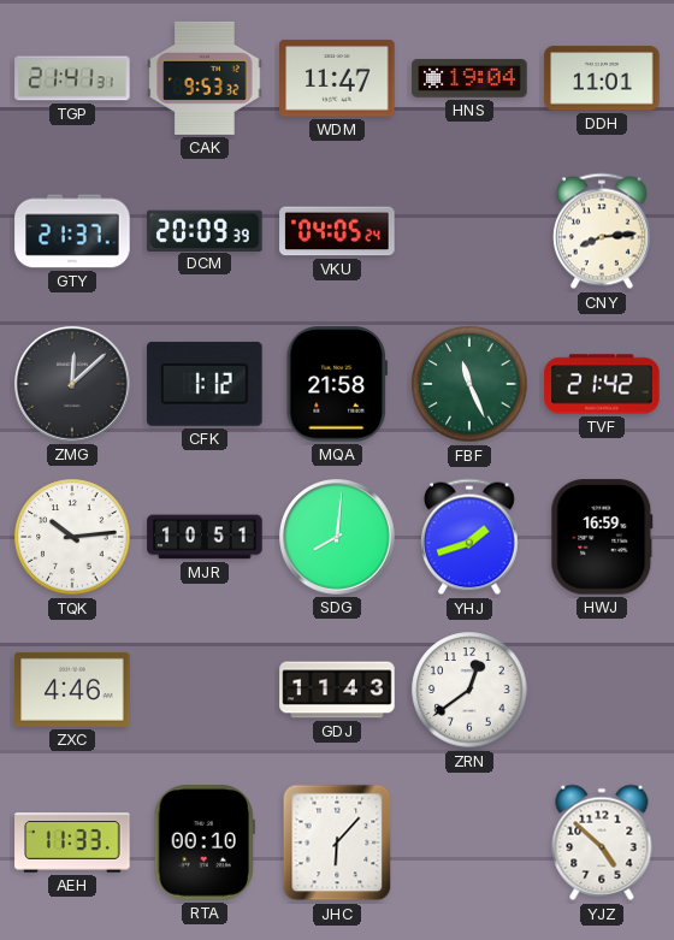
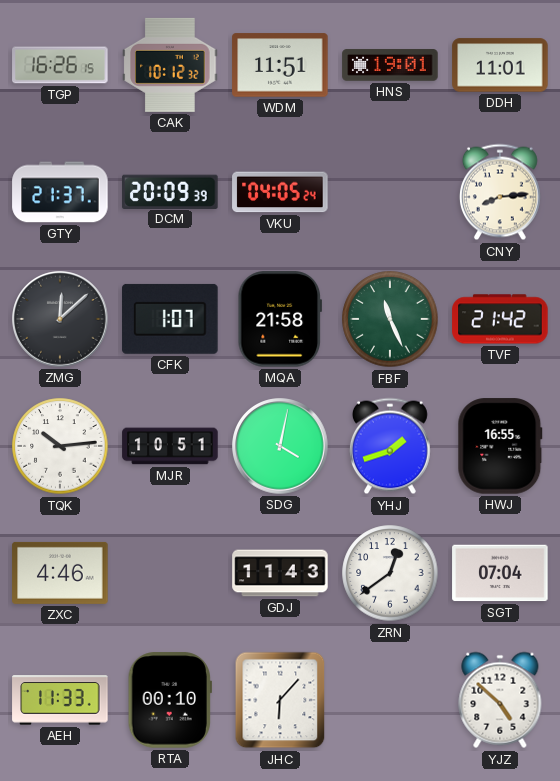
TGP: 21:41 -> 16:26
CAK: 9:53 -> 10:12
WDM: 11:47 -> 11:51
HNS: 19:04 -> 19:01
CFK: 1:12 -> 1:07
SDG: 8:01 -> 4:02
HWJ: 16:59 -> 16:55
SGT: none -> 07:04
